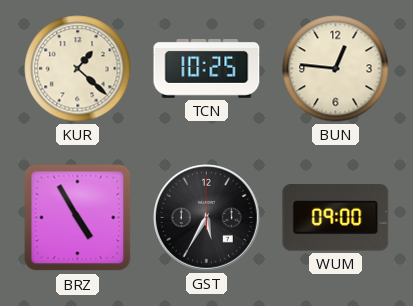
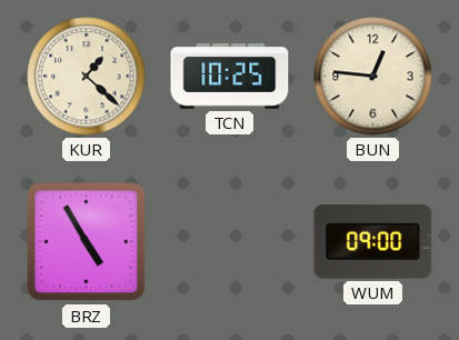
GST: 5:35 -> none
